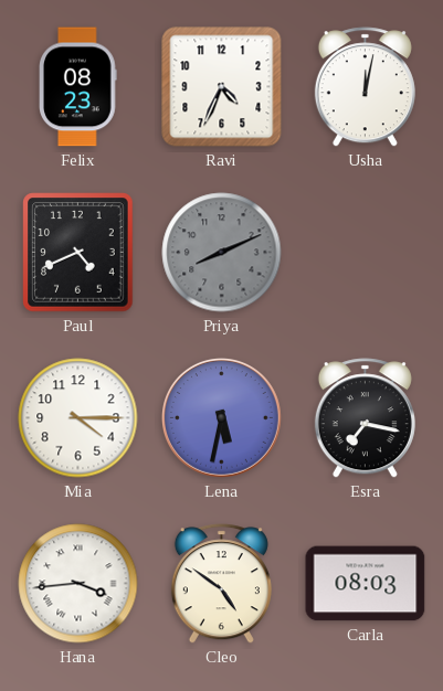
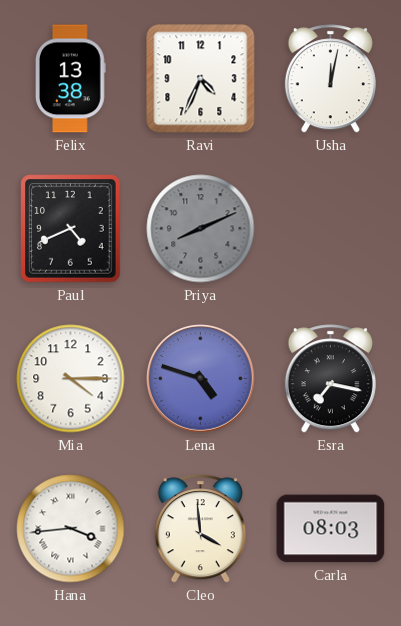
Felix: 08:23 -> 13:38
Lena: 5:32 -> 4:48
Cleo: 4:51 -> 3:59
